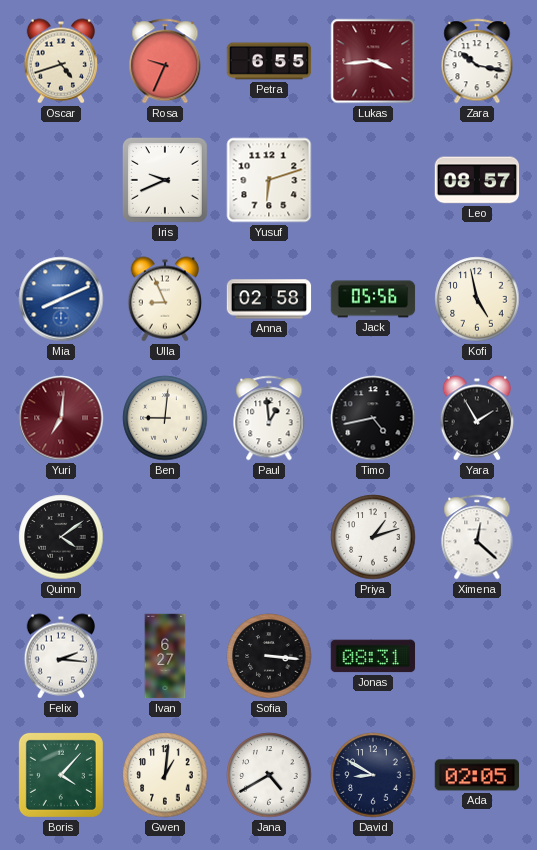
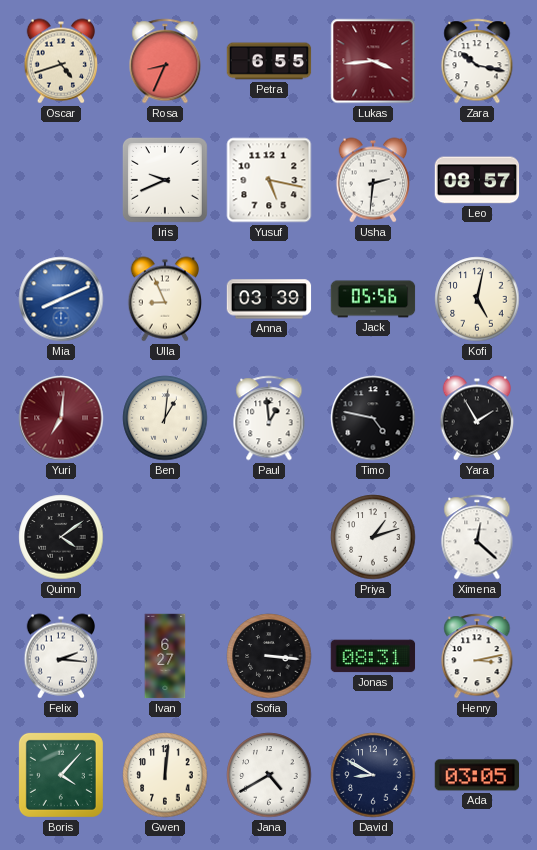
Rosa: 9:34 -> 8:34
Yusuf: 6:12 -> 5:17
Usha: none -> 2:31
Anna: 02:58 -> 03:39
Kofi: 4:58 -> 5:02
Ben: 9:01 -> 1:01
Timo: 4:43 -> 4:47
Henry: none -> 3:13
Gwen: 1:01 -> 12:01
Ada: 02:05 -> 03:05
